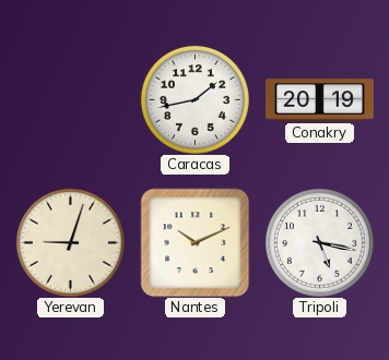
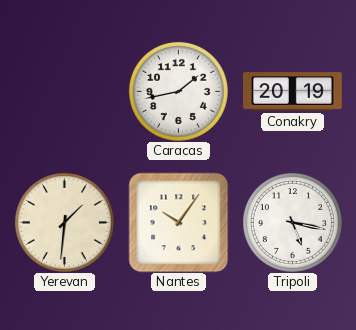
Yerevan: 9:03 -> 1:31
Nantes: 10:11 -> 10:06
